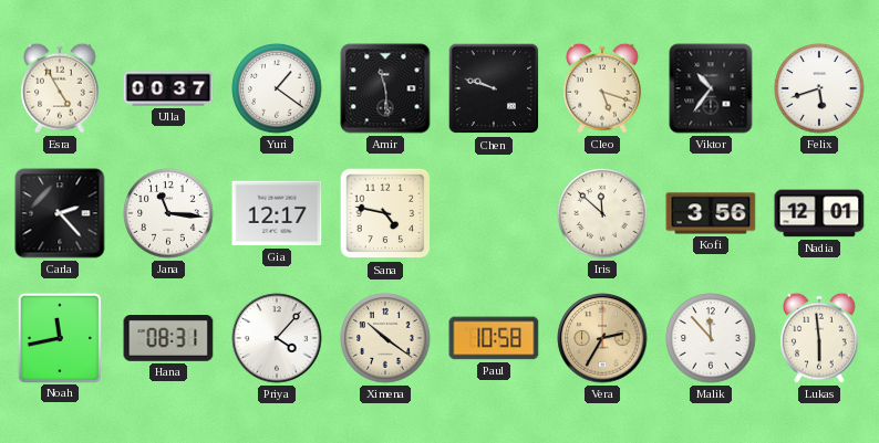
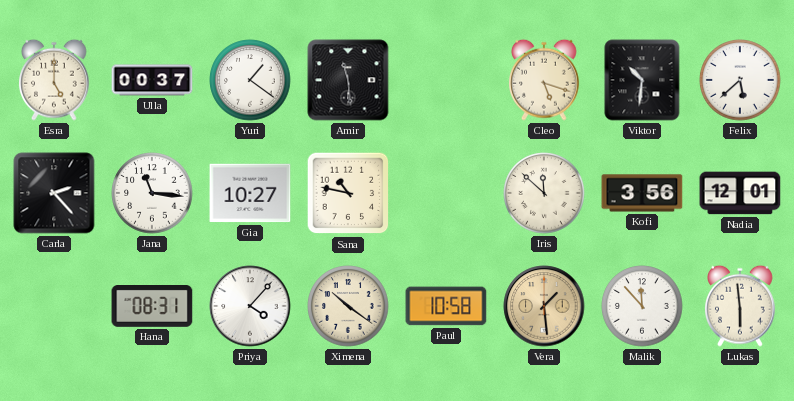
Esra: 4:55 -> 5:00
Chen: 9:48 -> none
Viktor: 10:36 -> 10:31
Felix: 5:42 -> 5:38
Gia: 12:17 -> 10:27
Sana: 4:47 -> 10:47
Noah: 11:43 -> none
Vera: 2:35 -> 1:29
